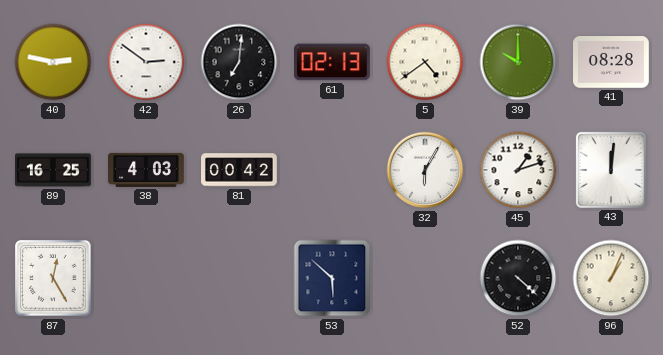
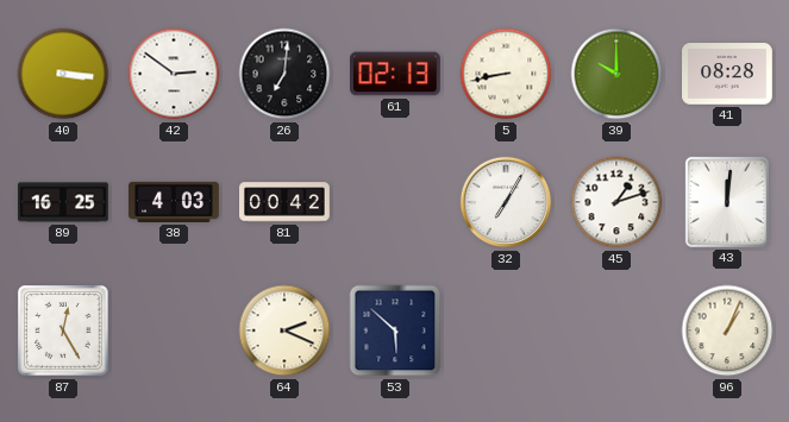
40: 2:47 -> 3:16
5: 4:39 -> 8:43
32: 6:05 -> 7:05
64: none -> 2:19
52: 4:22 -> none
